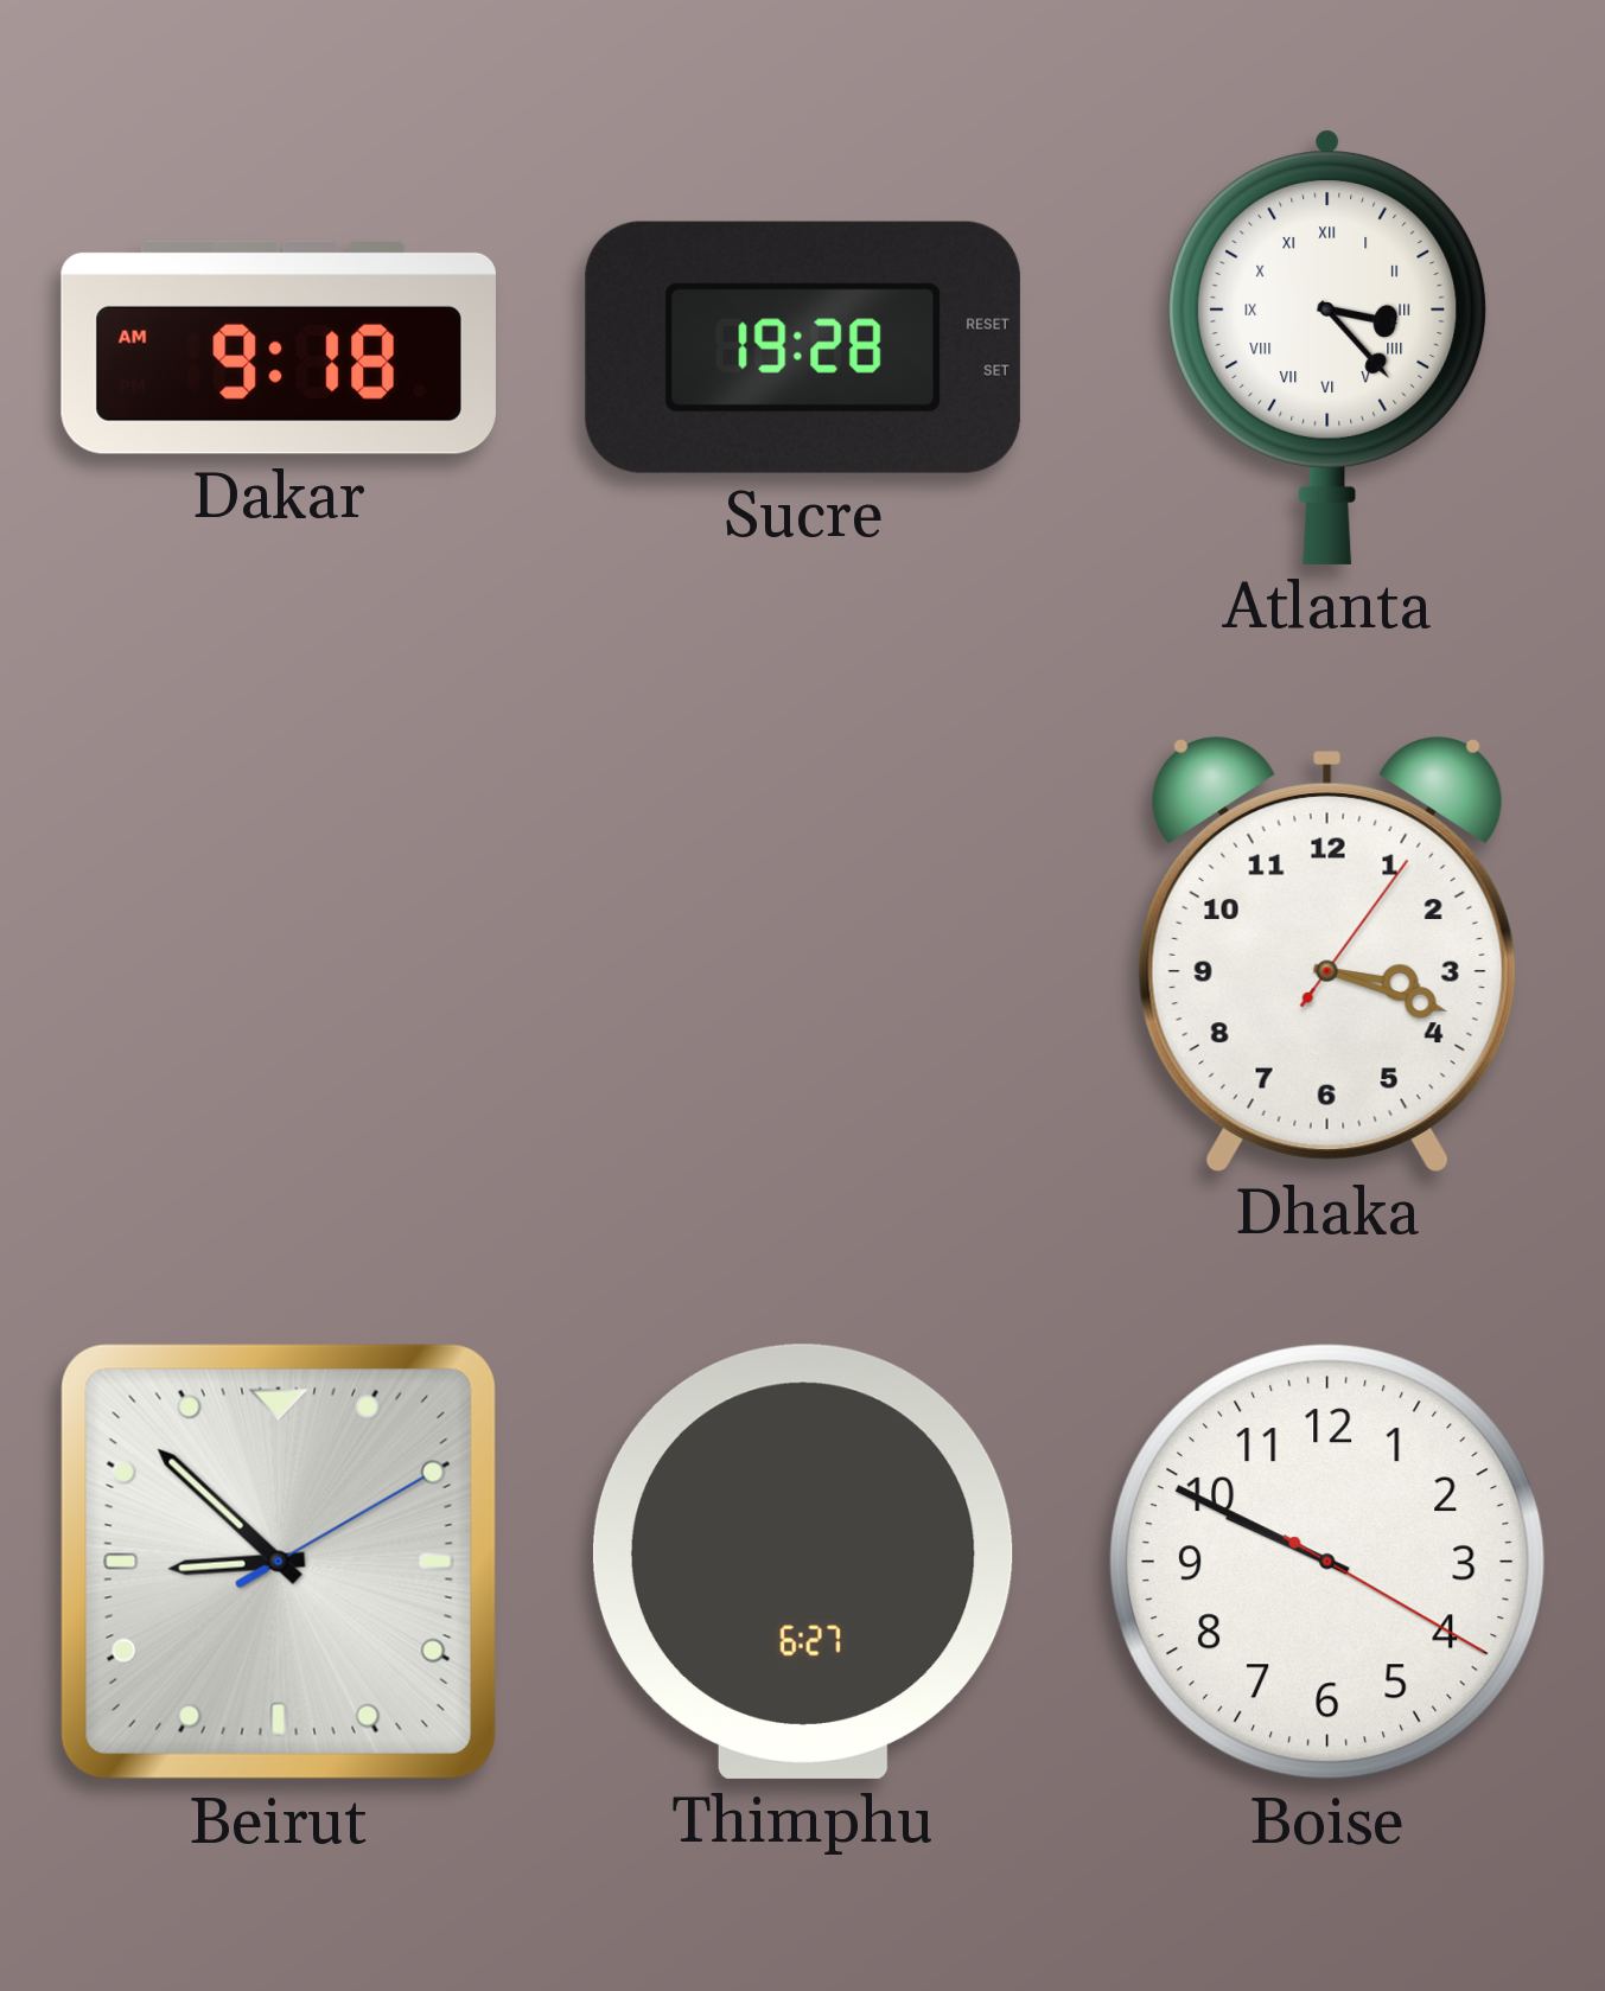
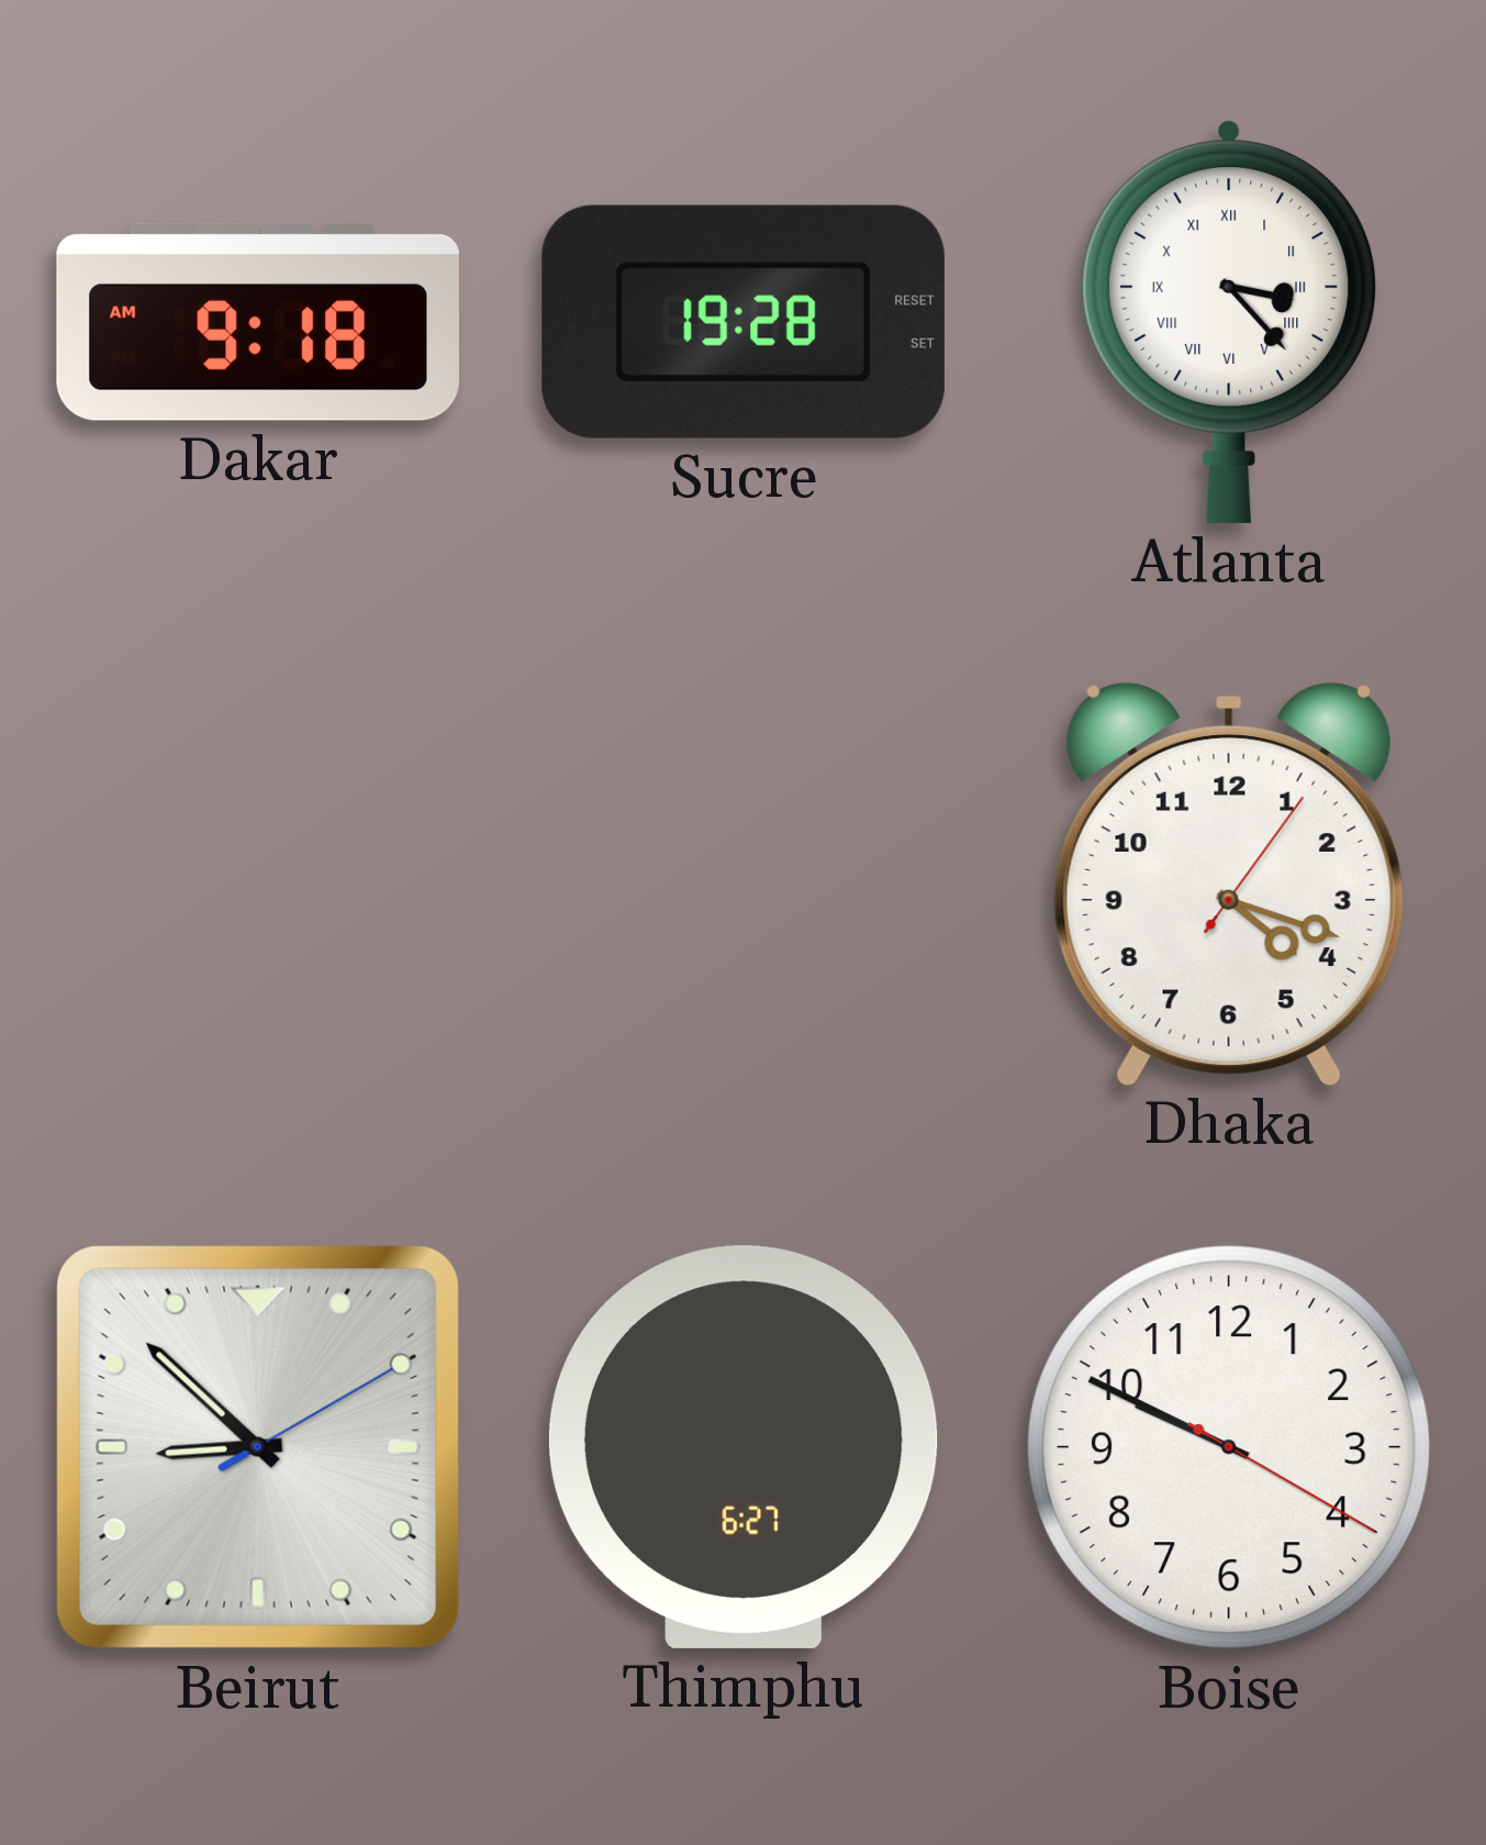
Dhaka: 3:18 -> 4:18
